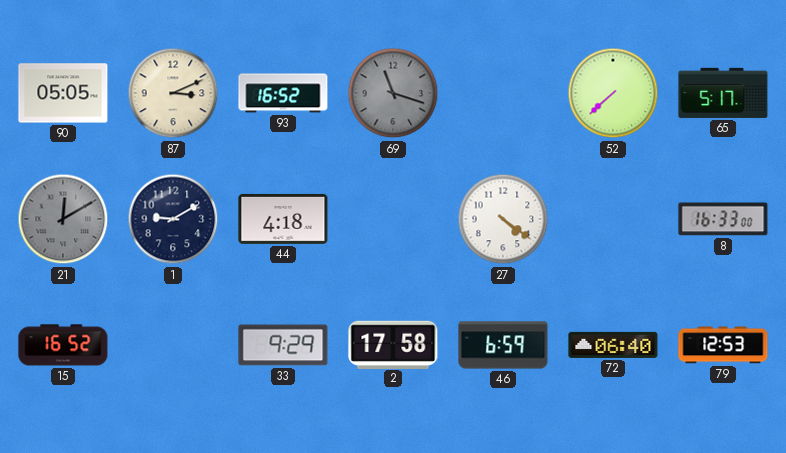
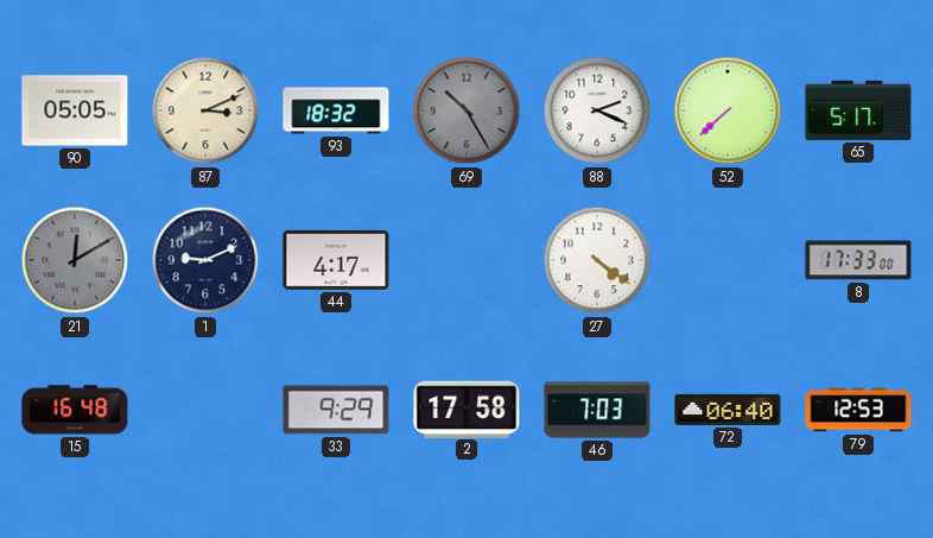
93: 16:52 -> 18:32
69: 11:18 -> 10:25
88: none -> 2:19
1: 9:10 -> 9:11
44: 4:18 -> 4:17
8: 16:33 -> 17:33
15: 16:52 -> 16:48
46: 6:59 -> 7:03
